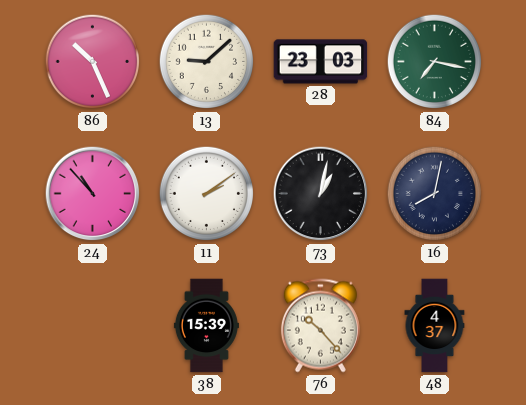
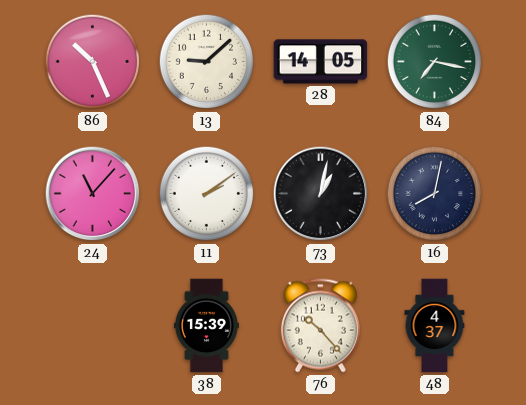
28: 23:03 -> 14:05
24: 10:53 -> 11:07
